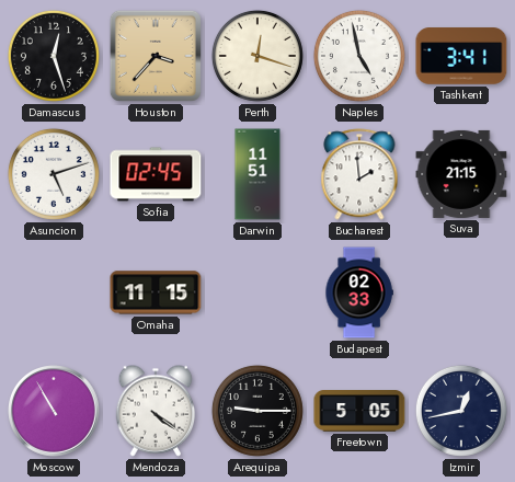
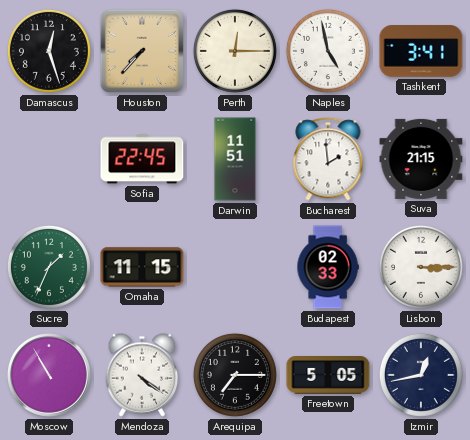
Houston: 3:37 -> 7:37
Perth: 12:18 -> 12:15
Asuncion: 5:12 -> none
Sofia: 02:45 -> 22:45
Sucre: none -> 1:34
Lisbon: none -> 3:15
Arequipa: 9:15 -> 7:15
